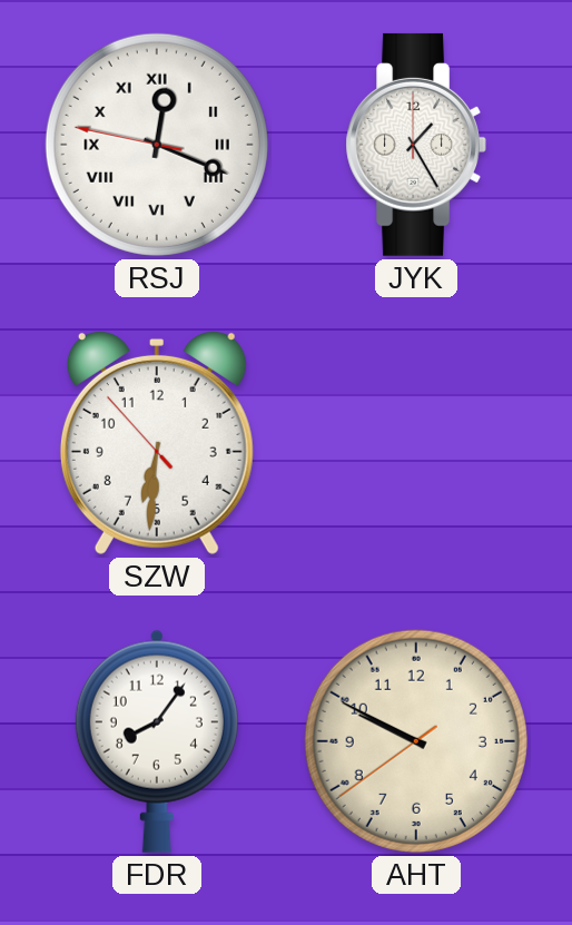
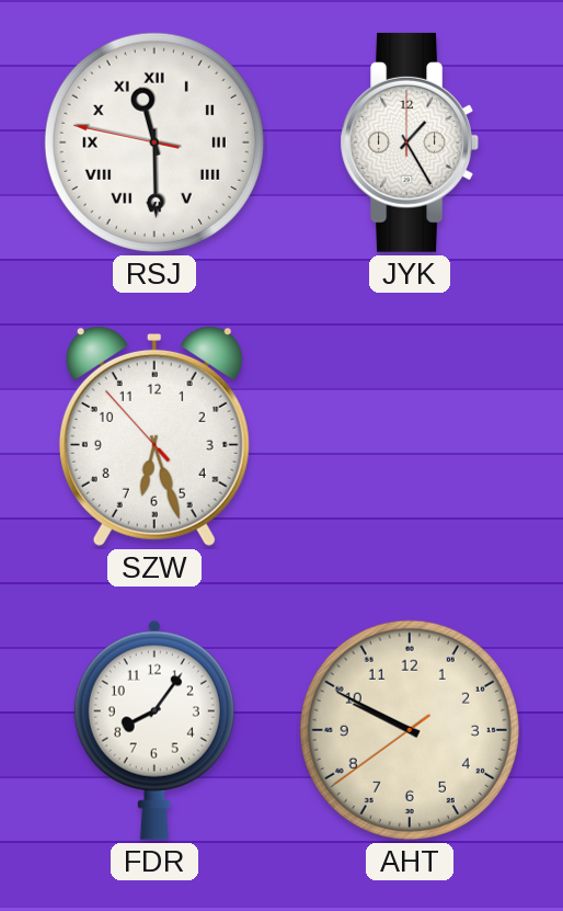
RSJ: 12:18 -> 11:29
SZW: 6:30 -> 6:26
